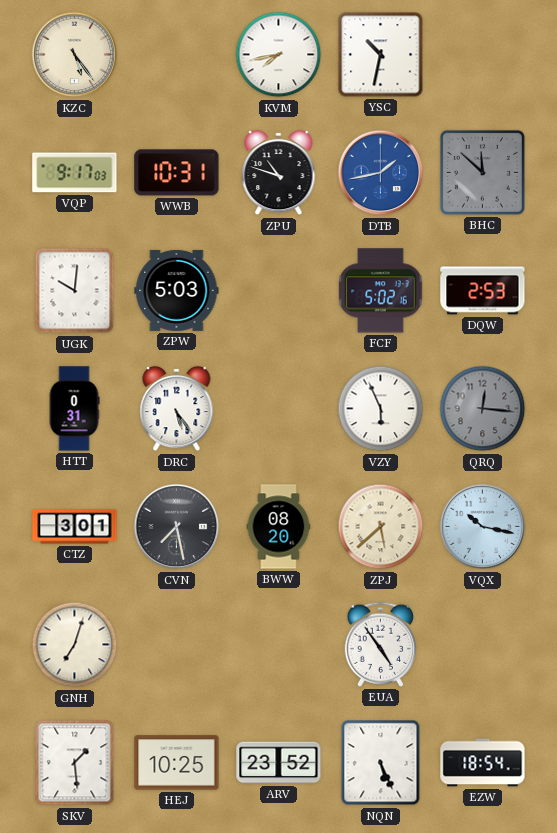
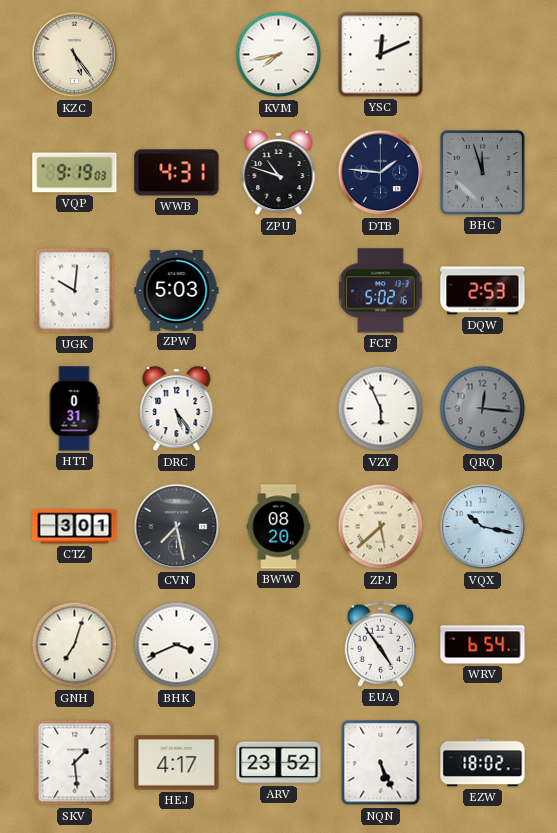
YSC: 10:32 -> 12:11
VQP: 9:17 -> 9:19
WWB: 10:31 -> 4:31
DTB: 1:43 -> 1:46
DTB dial: blue -> navy
BHC: 11:52 -> 11:57
BHK: none -> 3:41
WRV: none -> 6:54
HEJ: 10:25 -> 4:17
EZW: 18:54 -> 18:02
